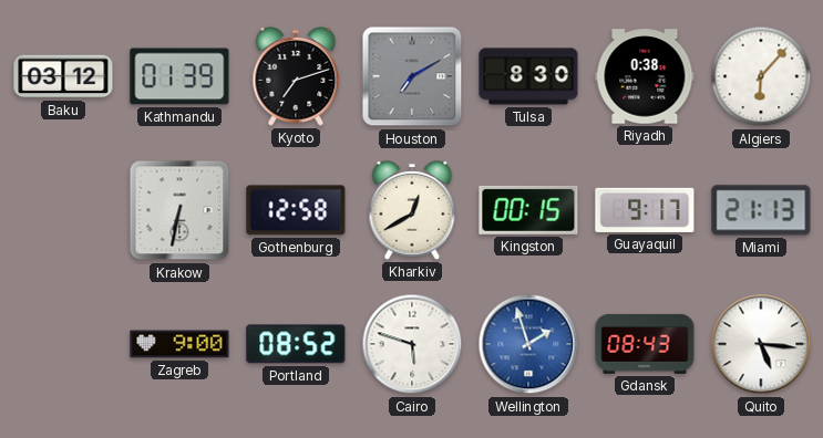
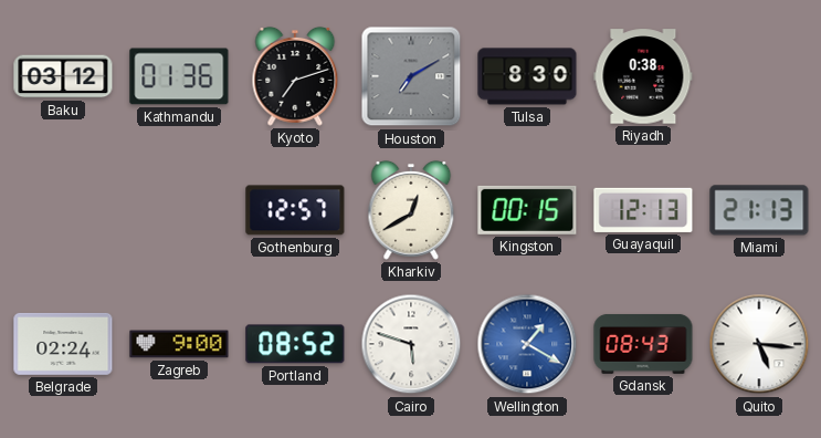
Kathmandu: 01:39 -> 01:36
Algiers: 6:07 -> none
Krakow: 6:32 -> none
Gothenburg: 12:58 -> 12:57
Guayaquil: 9:17 -> 12:13
Belgrade: none -> 02:24
Wellington: 1:57 -> 1:20
